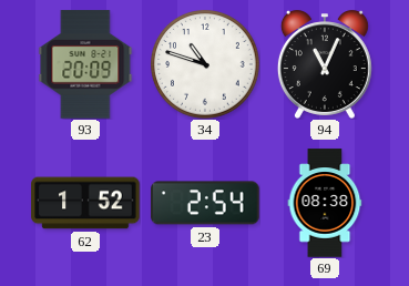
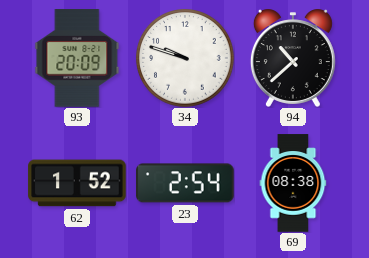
34: 10:48 -> 9:48
94: 11:04 -> 10:38
